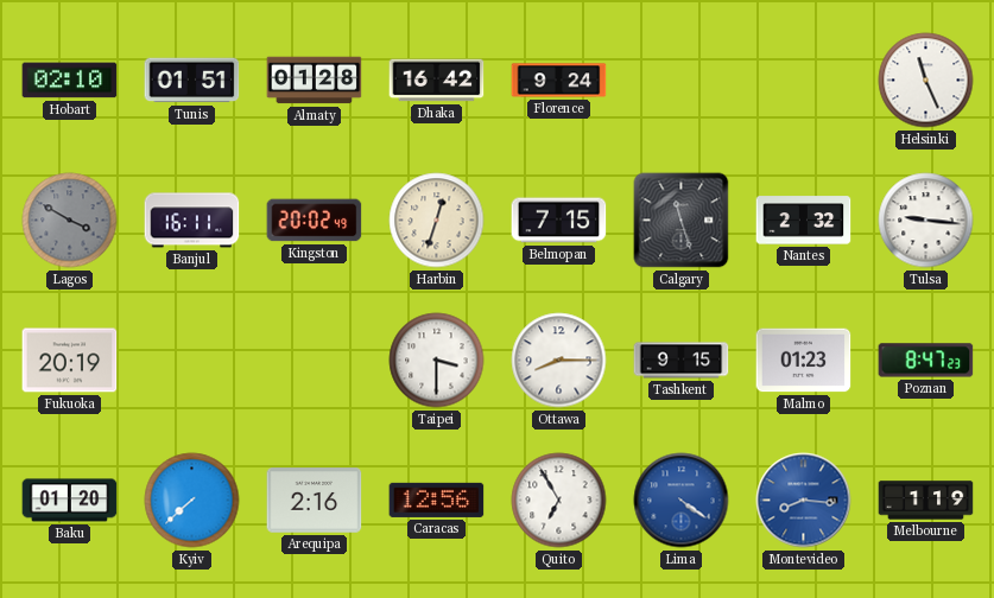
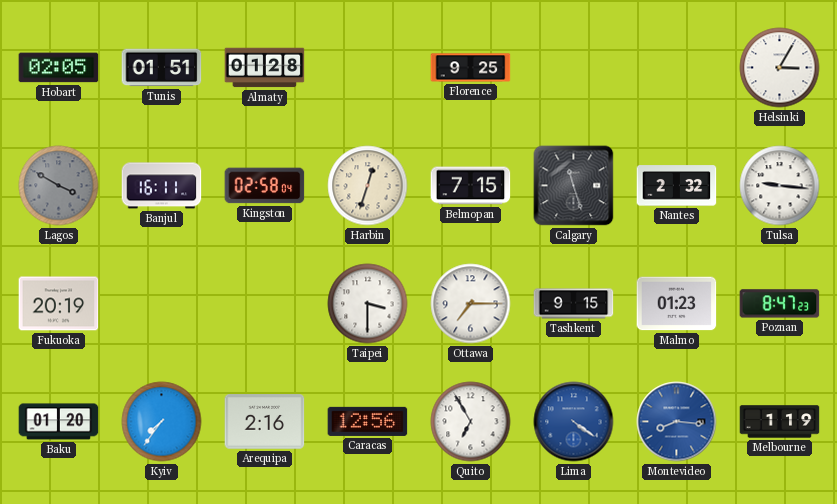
Hobart: 02:10 -> 02:05
Dhaka: 16:42 -> none
Florence: 9:24 -> 9:25
Helsinki: 11:26 -> 3:05
Kingston: 20:02 -> 02:58
Ottawa: 8:15 -> 7:15
Kyiv: 7:38 -> 7:36
